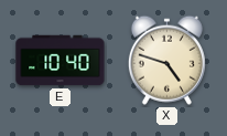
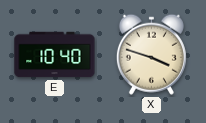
X: 4:48 -> 3:48
